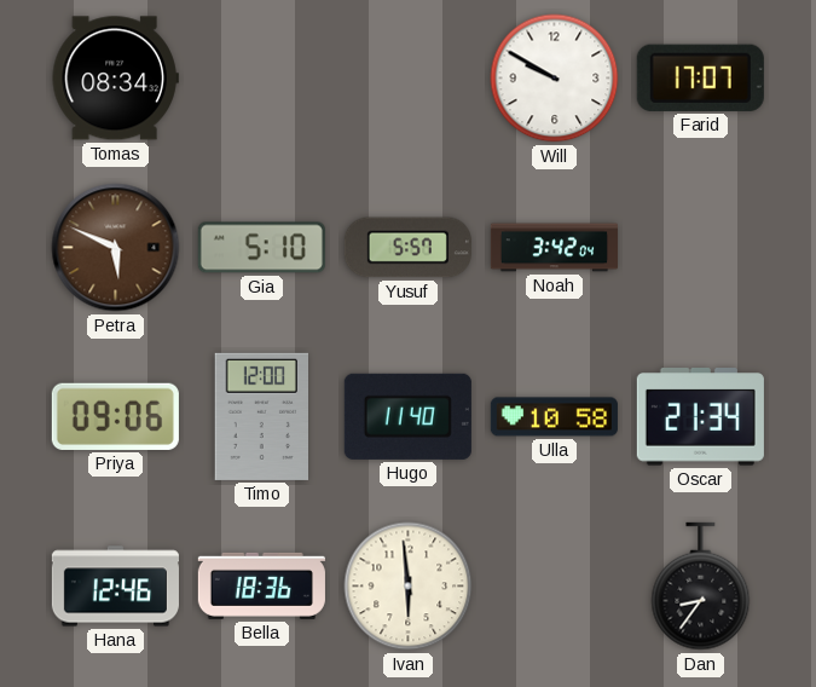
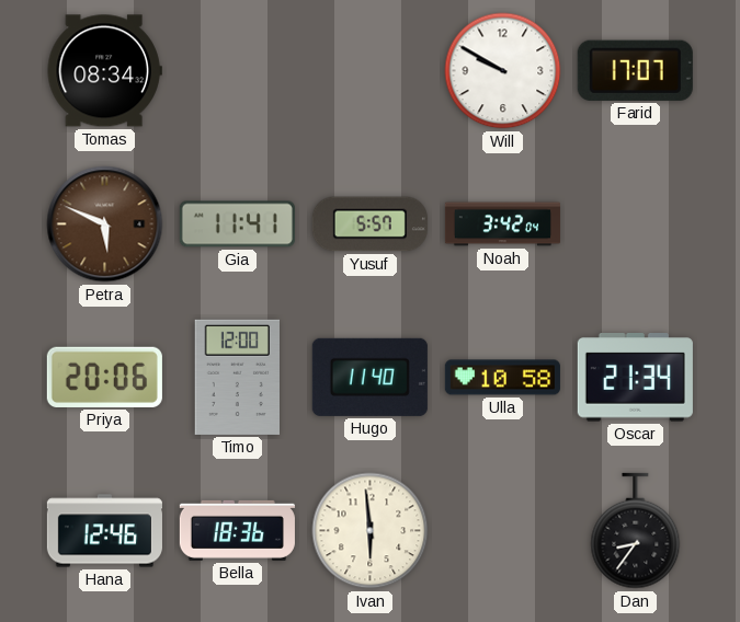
Gia: 5:10 -> 11:41
Priya: 09:06 -> 20:06
